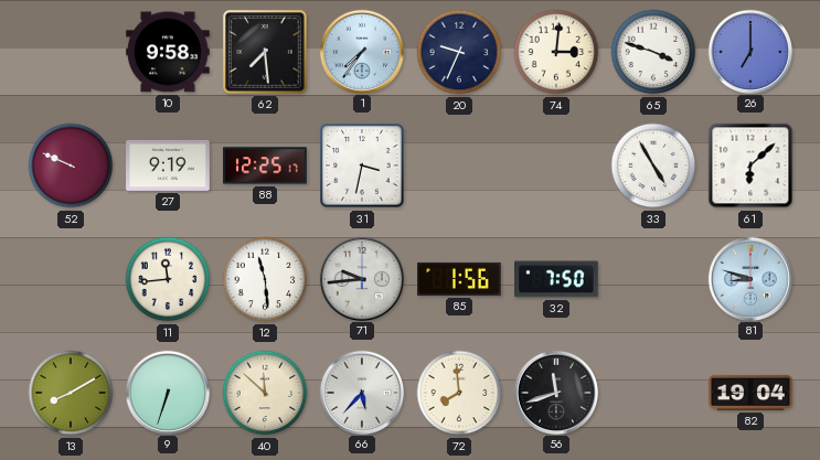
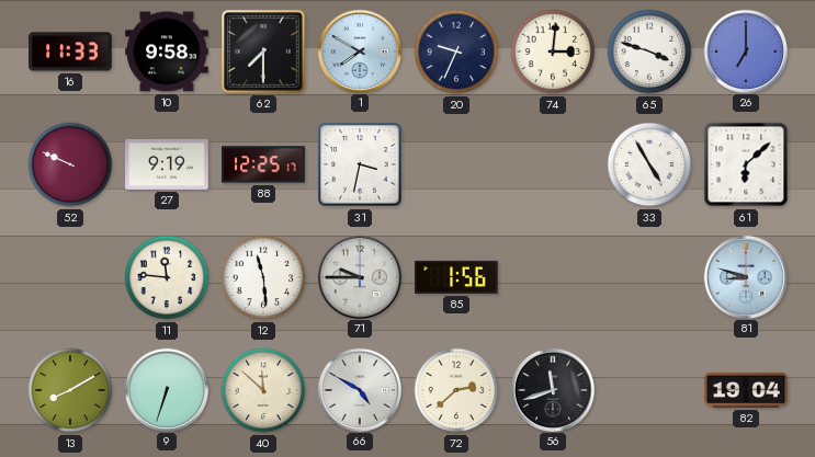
16: none -> 11:33
62: 7:29 -> 7:30
1: 7:36 -> 7:50
11: 11:44 -> 11:46
71: 9:44 -> 9:45
32: 7:50 -> none
66: 5:37 -> 4:50
72: 7:59 -> 2:38
